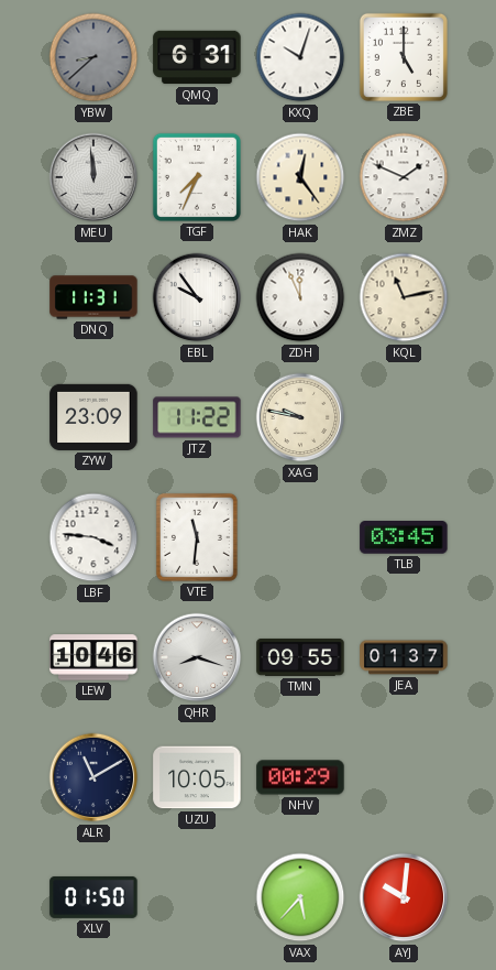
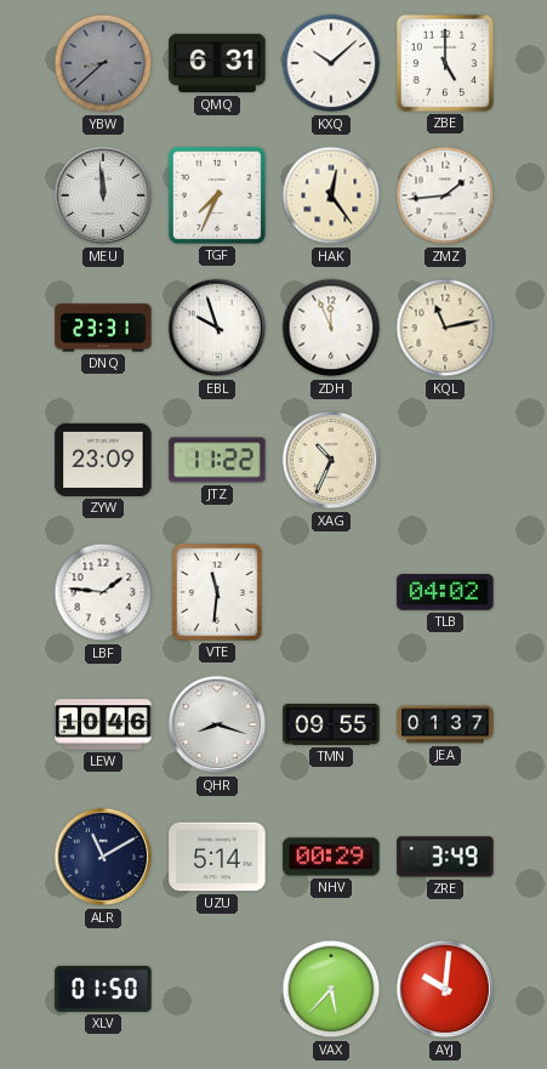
KXQ: 10:03 -> 10:08
ZMZ: 1:49 -> 1:44
DNQ: 11:31 -> 23:31
EBL: 9:54 -> 9:57
XAG: 9:47 -> 10:34
LBF: 3:46 -> 1:46
TLB: 03:45 -> 04:02
UZU: 10:05 -> 5:14
ZRE: none -> 3:49
